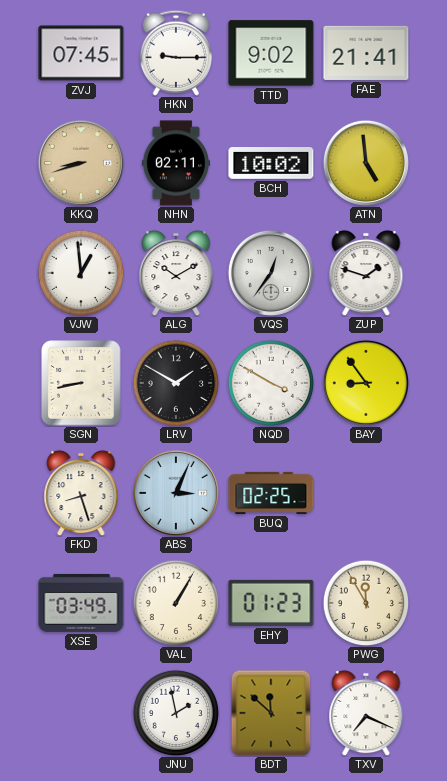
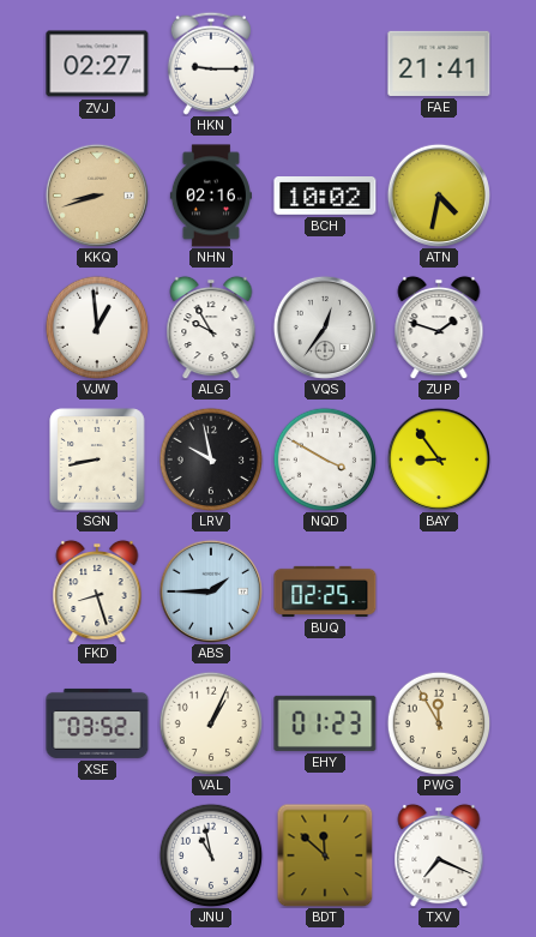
ZVJ: 07:45 -> 02:27
TTD: 9:02 -> none
NHN: 02:11 -> 02:16
ATN: 4:59 -> 4:32
ALG: 10:10 -> 9:55
LRV: 1:50 -> 9:58
ABS: 3:04 -> 1:45
XSE: 03:49 -> 03:52
VAL: 1:05 -> 1:04
JNU: 1:58 -> 10:58
